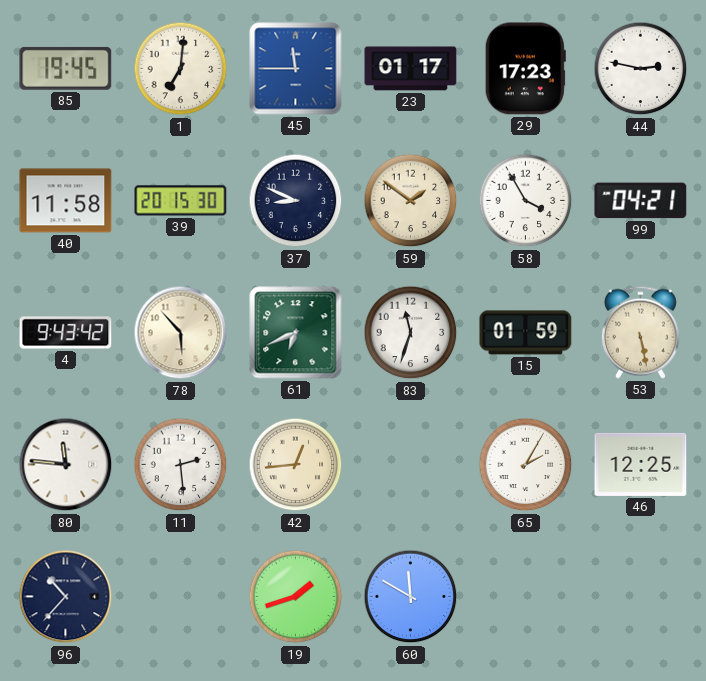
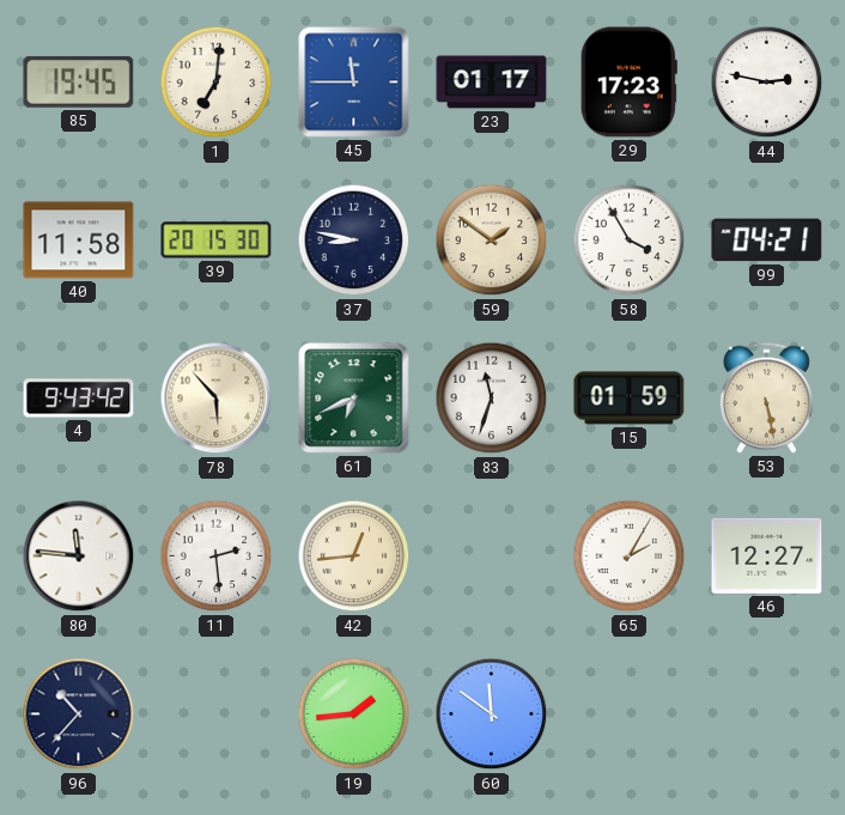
37: 8:49 -> 8:47
46: 12:25 -> 12:27
19: 1:42 -> 1:44
60: 11:50 -> 11:51
